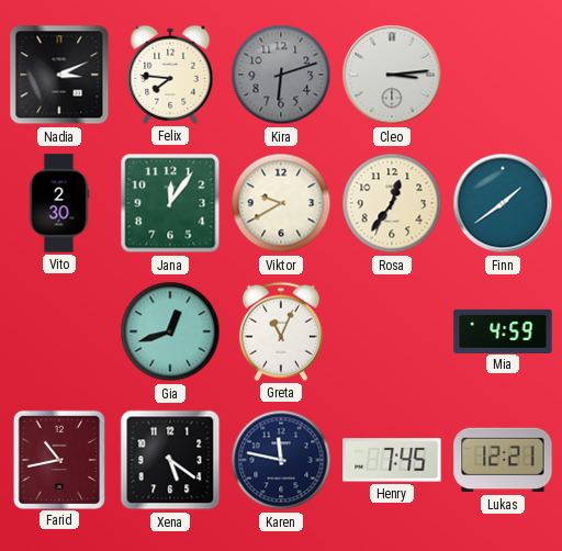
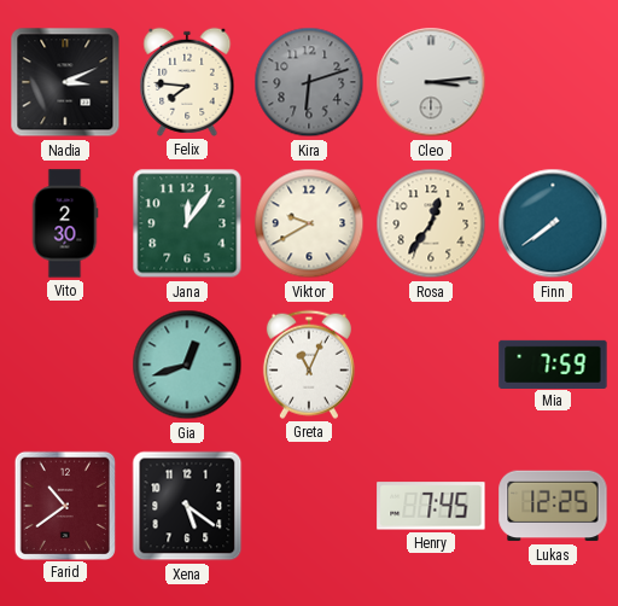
Finn: 1:39 -> 7:39
Mia: 4:59 -> 7:59
Farid: 10:43 -> 10:39
Karen: 11:47 -> none
Lukas: 12:21 -> 12:25
